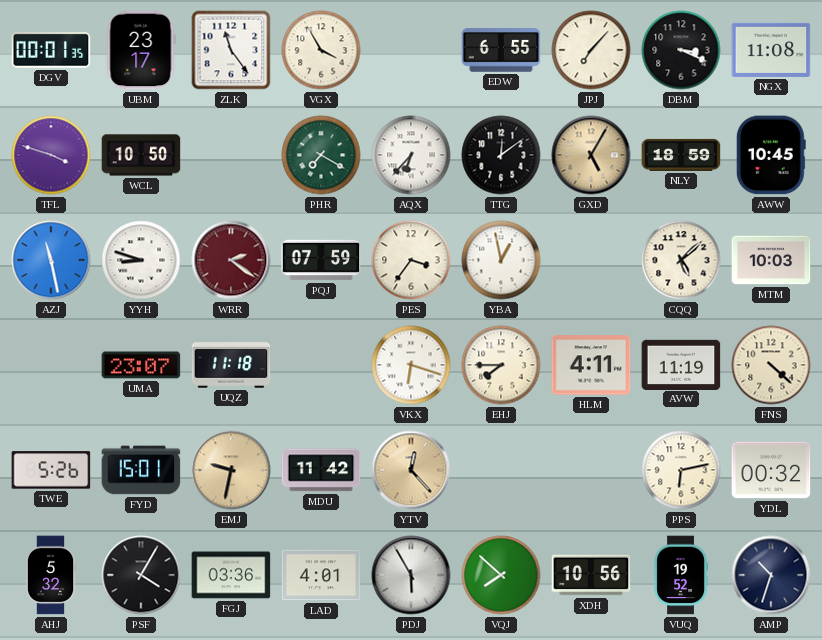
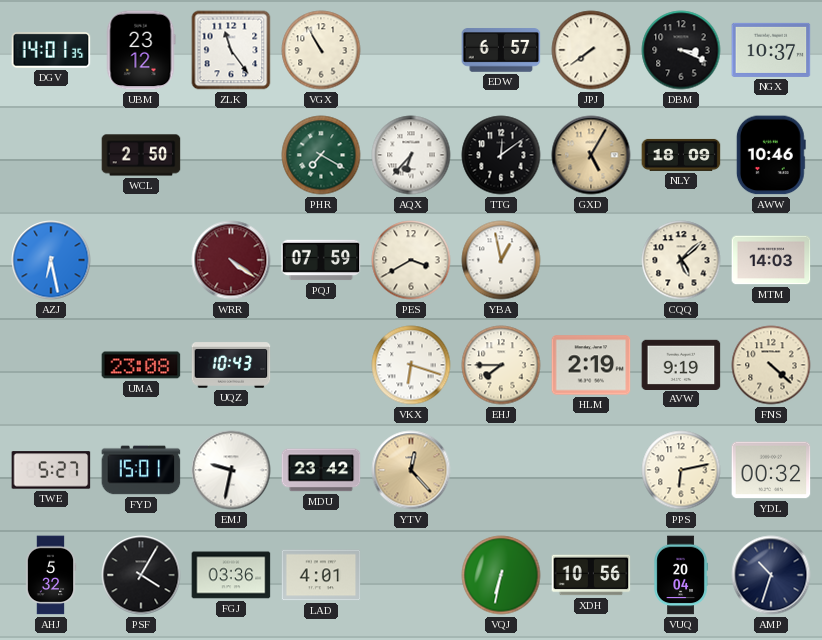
DGV: 00:01 -> 14:01
UBM: 23:17 -> 23:12
VGX: 3:55 -> 10:55
EDW: 6:55 -> 6:57
JPJ: 7:07 -> 7:39
NGX: 11:08 -> 10:37
TFL: 3:48 -> none
WCL: 10:50 -> 2:50
NLY: 18:59 -> 18:09
AWW: 10:45 -> 10:46
AZJ: 11:28 -> 6:28
YYH: 8:48 -> none
WRR: 2:21 -> 4:21
PES: 3:36 -> 3:40
MTM: 10:03 -> 14:03
UMA: 23:07 -> 23:08
UQZ: 11:18 -> 10:43
HLM: 4:11 -> 2:19
AVW: 11:19 -> 9:19
TWE: 5:26 -> 5:27
EMJ dial: champagne -> white
MDU: 11:42 -> 23:42
PDJ: 5:55 -> none
VQJ: 7:52 -> 6:32
VUQ: 19:52 -> 20:04
